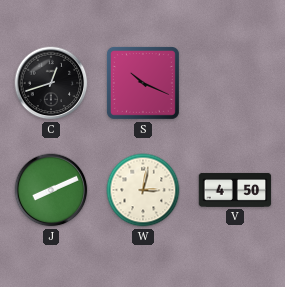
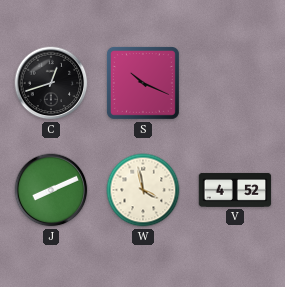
W: 3:02 -> 3:58
V: 4:50 -> 4:52
